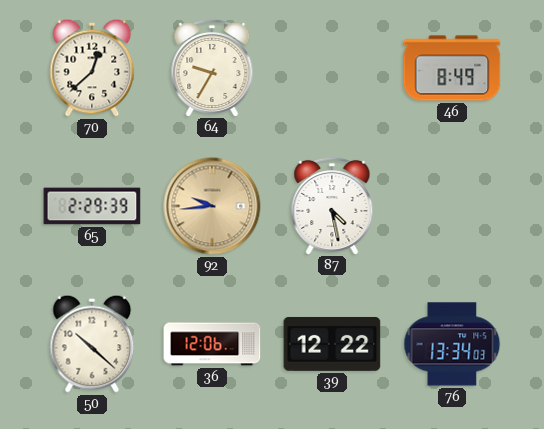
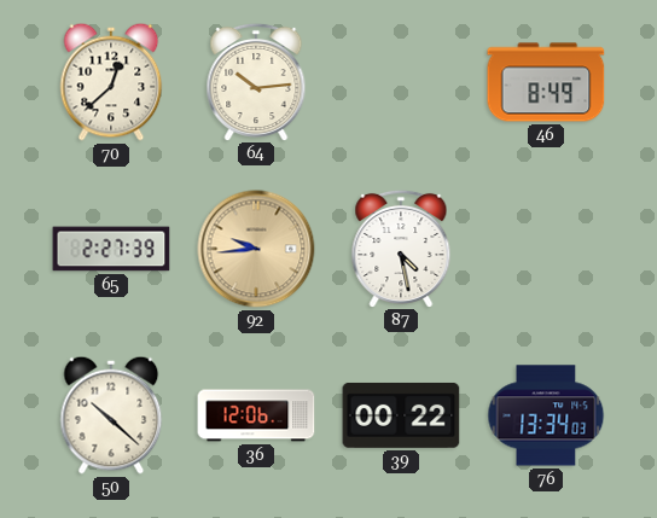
64: 9:35 -> 10:14
65: 2:29 -> 2:27
39: 12:22 -> 00:22
